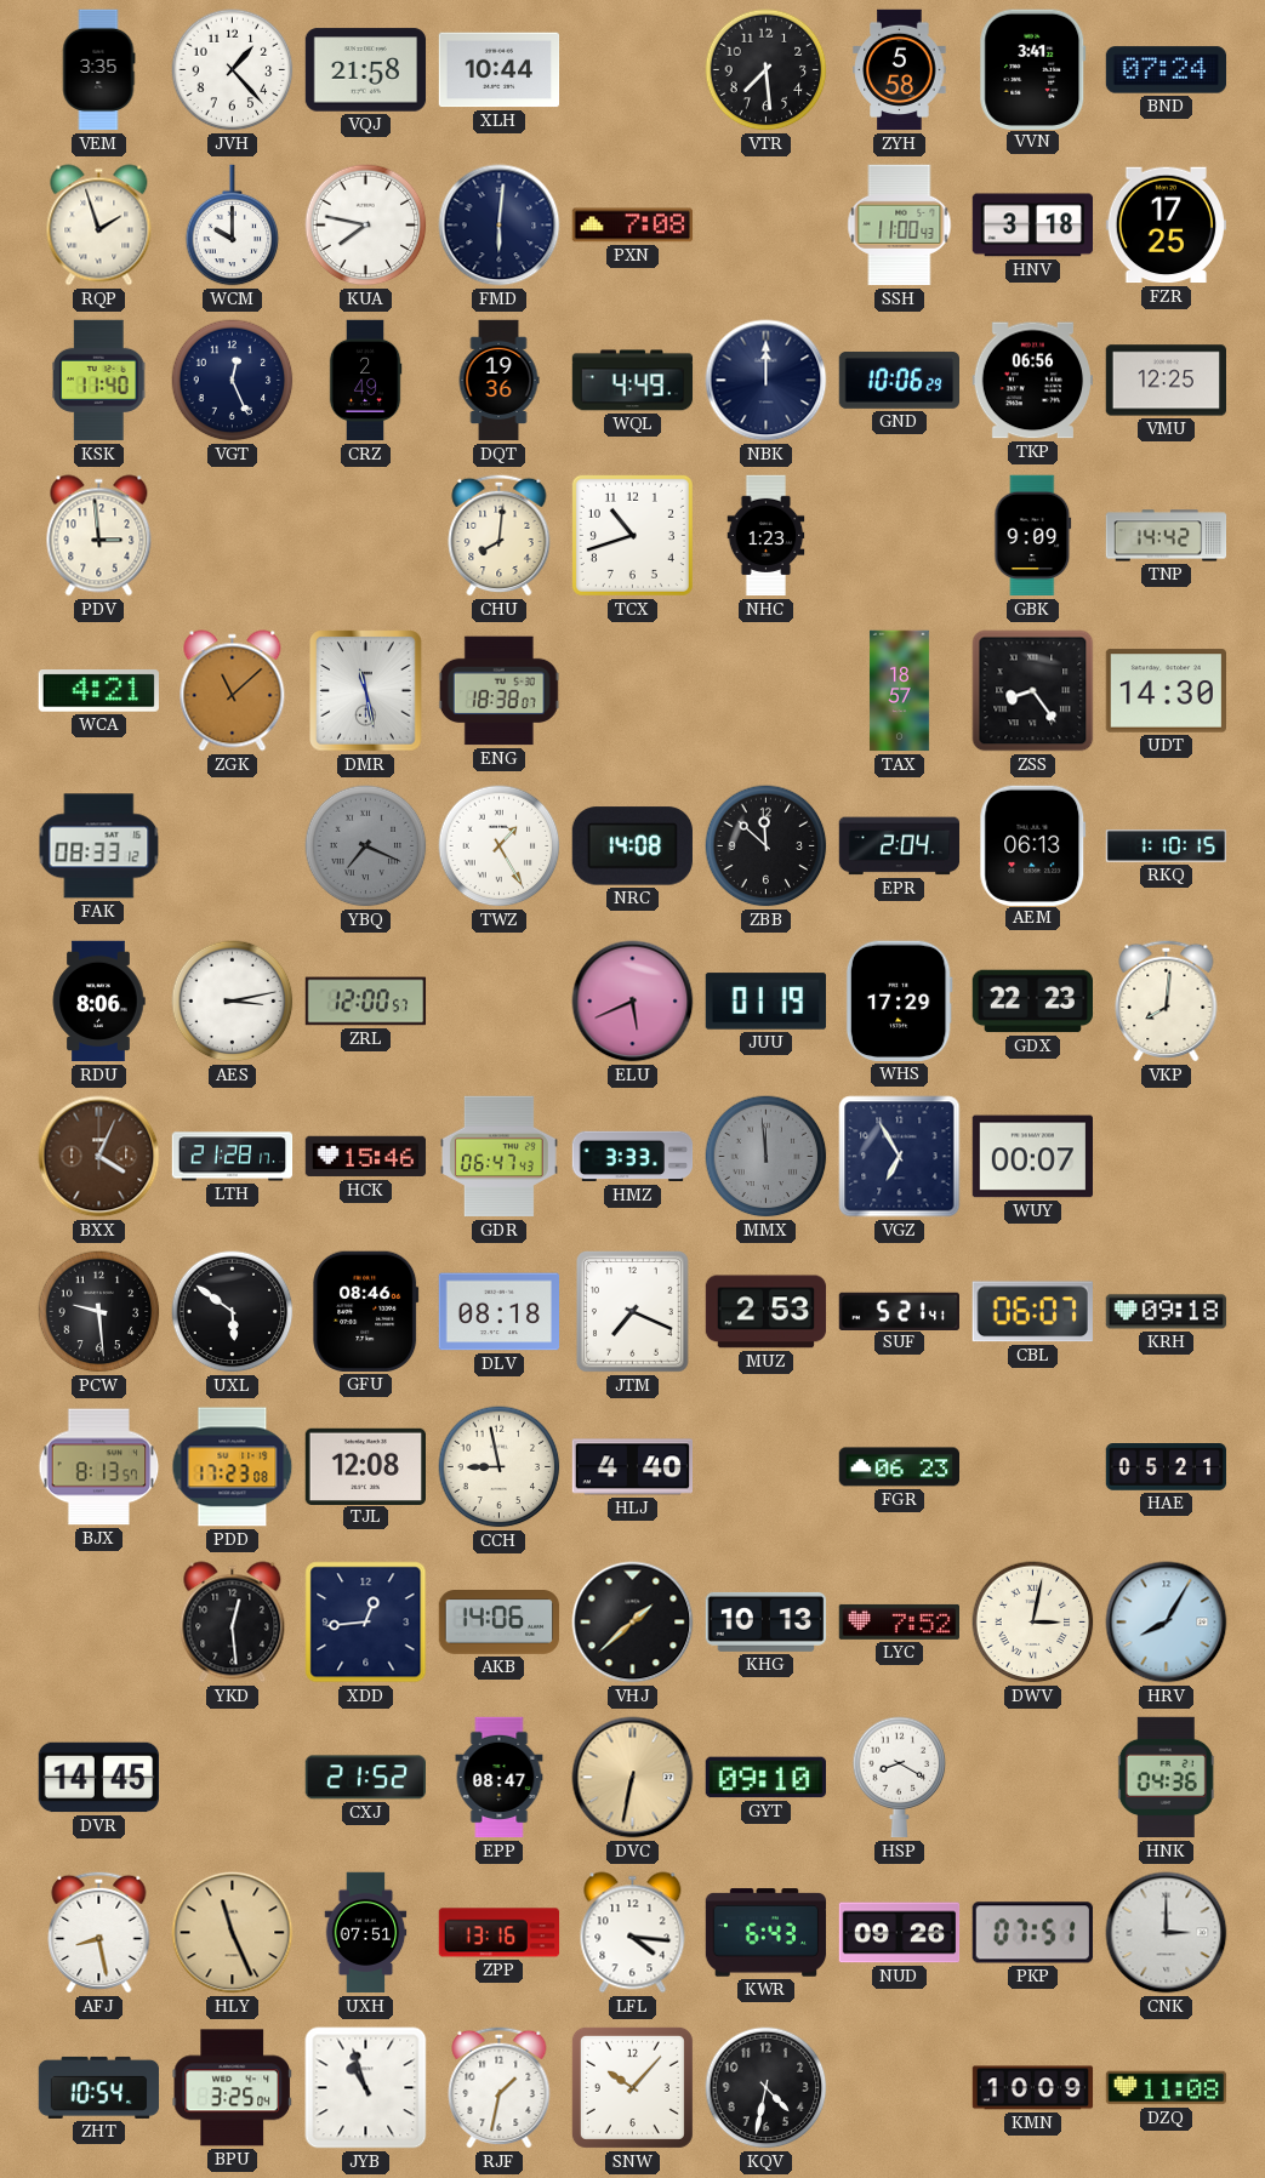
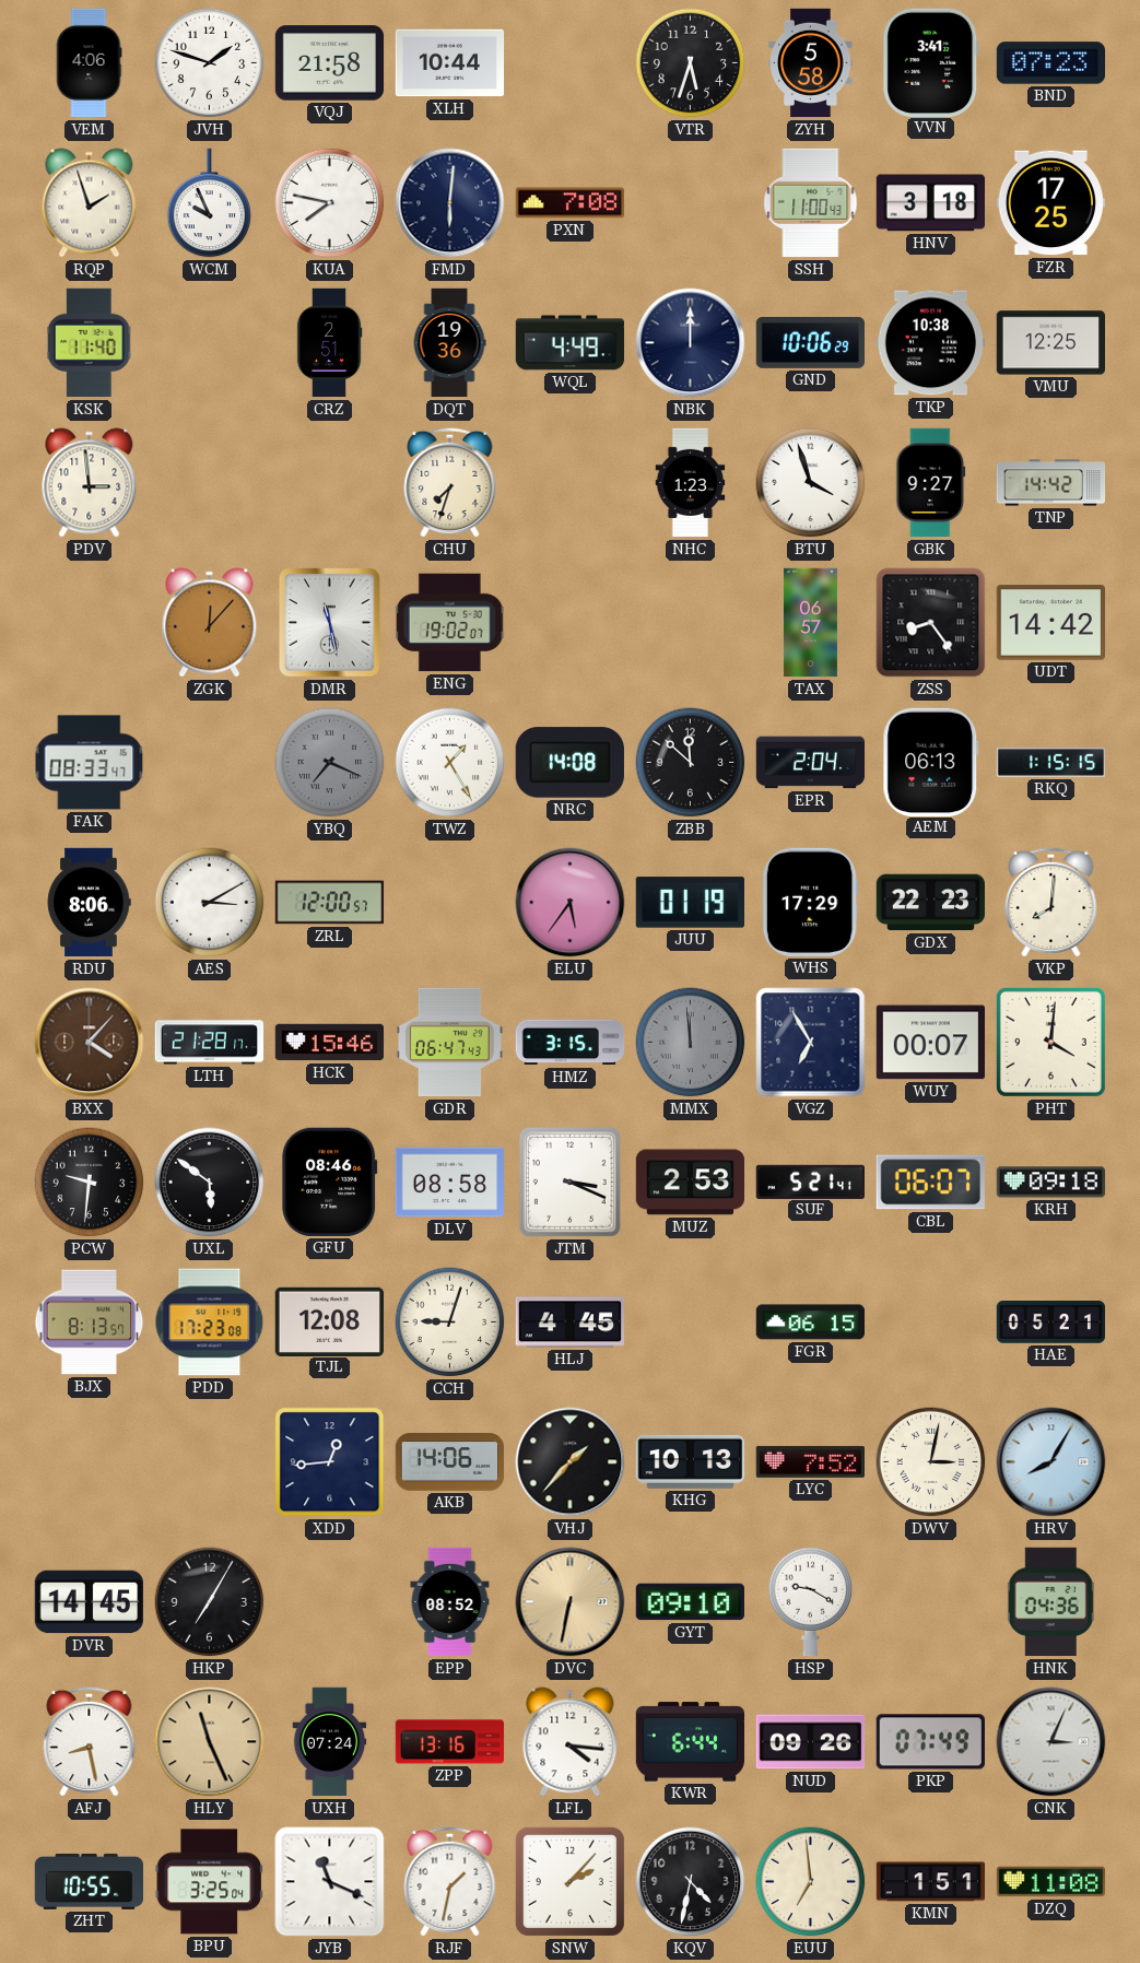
VEM: 3:35 -> 4:06
JVH: 1:23 -> 1:48
VTR: 7:29 -> 5:33
BND: 07:24 -> 07:23
WCM: 10:00 -> 9:56
VGT: 12:26 -> none
CRZ: 2:49 -> 2:51
TKP: 06:56 -> 10:38
CHU: 8:01 -> 7:33
TCX: 10:42 -> none
BTU: none -> 3:57
GBK: 9:09 -> 9:27
WCA: 4:21 -> none
ZGK: 11:08 -> 12:07
ENG: 18:38 -> 19:02
TAX: 18:57 -> 06:57
UDT: 14:30 -> 14:42
FAK: 08:33:12 -> 08:33:47
RKQ: 1:10 -> 1:15
AES: 3:13 -> 3:10
ELU: 5:41 -> 5:36
BXX: 4:04 -> 4:07
HMZ: 3:33 -> 3:15
PHT: none -> 4:01
PCW: 9:29 -> 9:31
DLV: 08:18 -> 08:58
JTM: 7:19 -> 3:19
CCH: 8:58 -> 9:03
HLJ: 4:40 -> 4:45
FGR: 06:23 -> 06:15
YKD: 12:29 -> none
VHJ: 1:38 -> 1:37
HKP: none -> 7:05
CXJ: 21:52 -> none
EPP: 08:47 -> 08:52
HSP: 8:20 -> 9:20
UXH: 07:51 -> 07:24
KWR: 6:43 -> 6:44
PKP: 07:51 -> 07:49
CNK: 3:00 -> 3:04
ZHT: 10:54 -> 10:55
JYB: 10:57 -> 11:19
SNW: 10:07 -> 2:07
EUU: none -> 6:59
KMN: 10:09 -> 1:51
